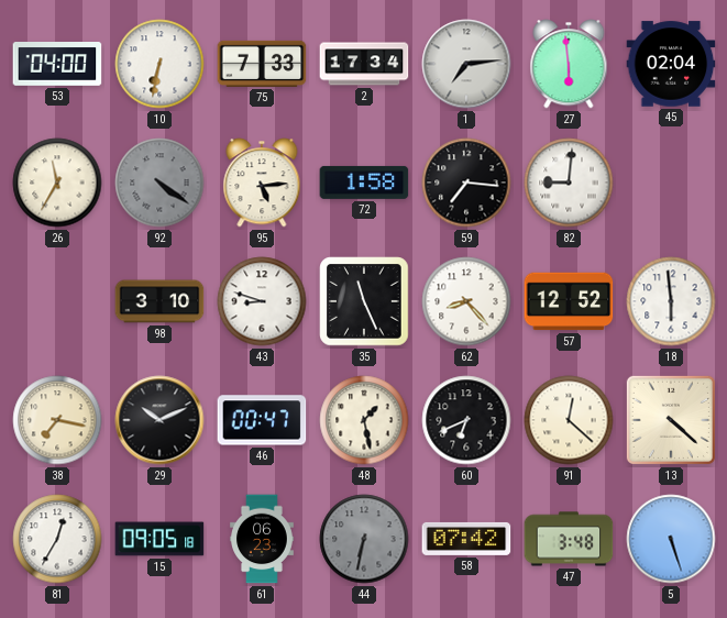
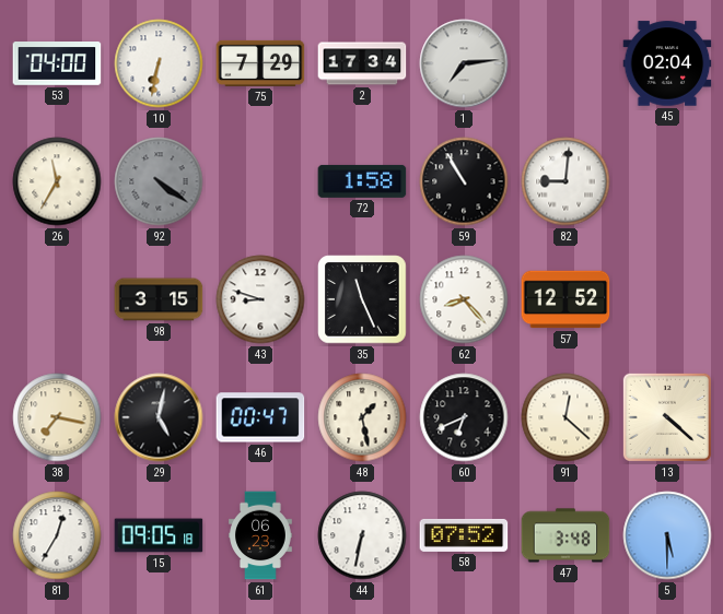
75: 7:33 -> 7:29
27: 5:59 -> none
95: 5:14 -> none
59: 7:16 -> 10:55
98: 3:10 -> 3:15
18: 5:59 -> none
29: 10:11 -> 5:02
44 dial: grey -> white
58: 07:42 -> 07:52
5: 5:27 -> 5:30
